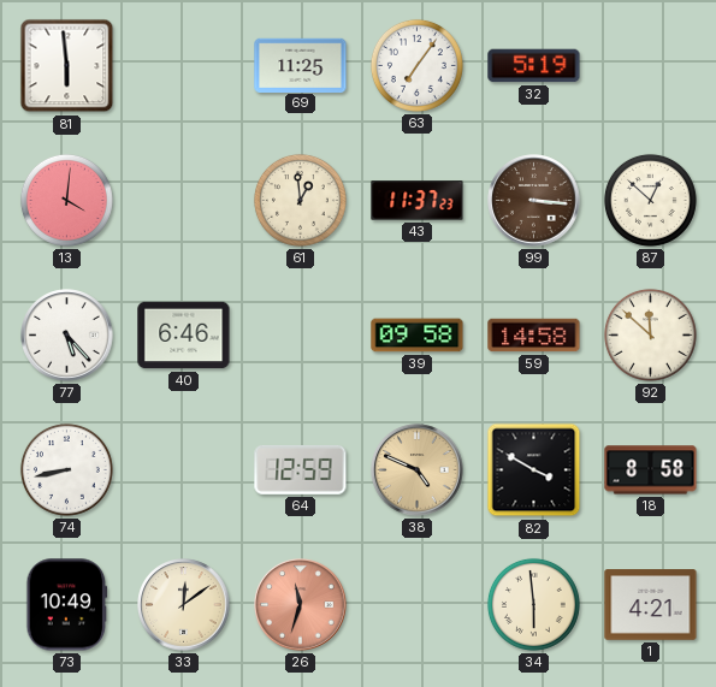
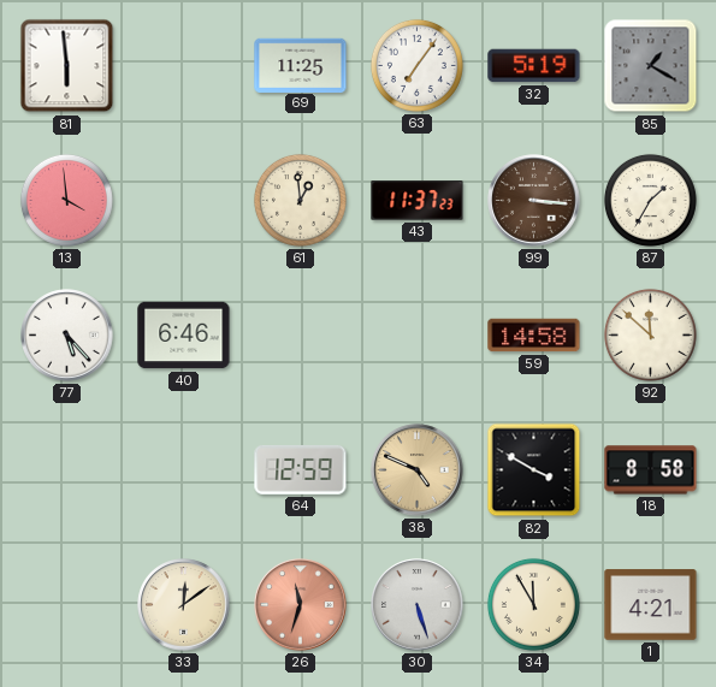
85: none -> 1:20
13: 4:01 -> 3:59
87: 12:52 -> 1:35
39: 09:58 -> none
74: 8:43 -> none
73: 10:49 -> none
30: none -> 5:27
34: 5:59 -> 11:55
